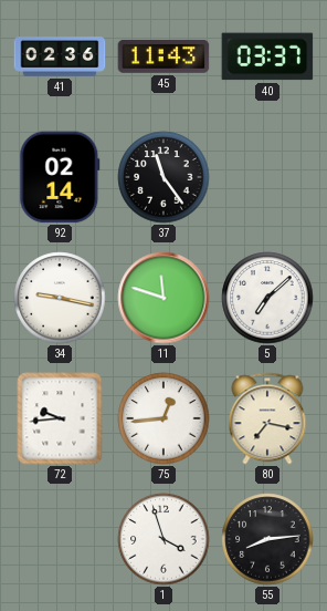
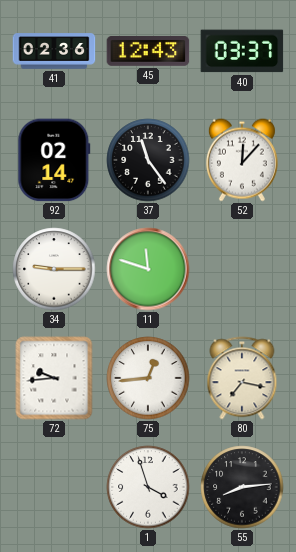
45: 11:43 -> 12:43
52: none -> 12:07
34: 9:17 -> 9:15
5: 7:08 -> none
